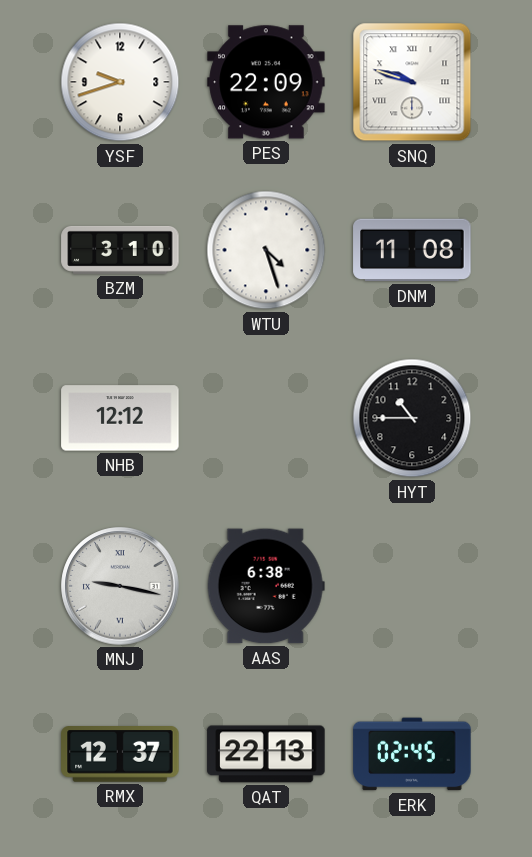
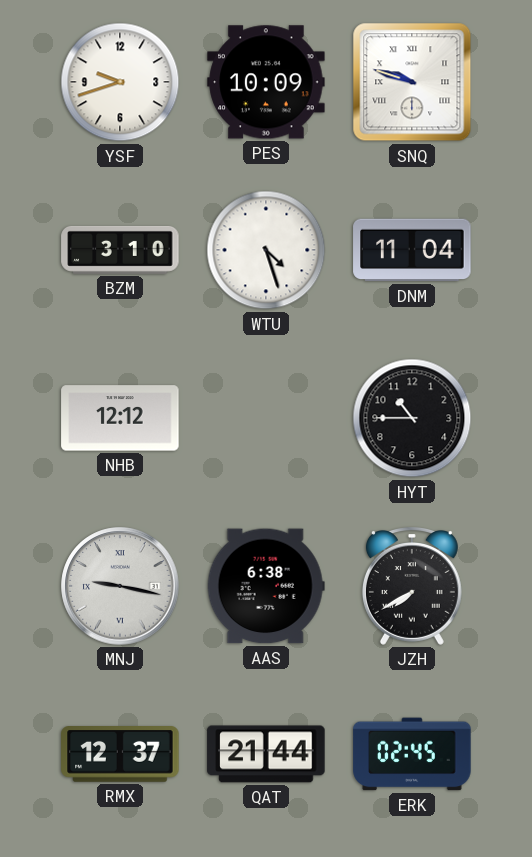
PES: 22:09 -> 10:09
DNM: 11:08 -> 11:04
JZH: none -> 7:40
QAT: 22:13 -> 21:44
